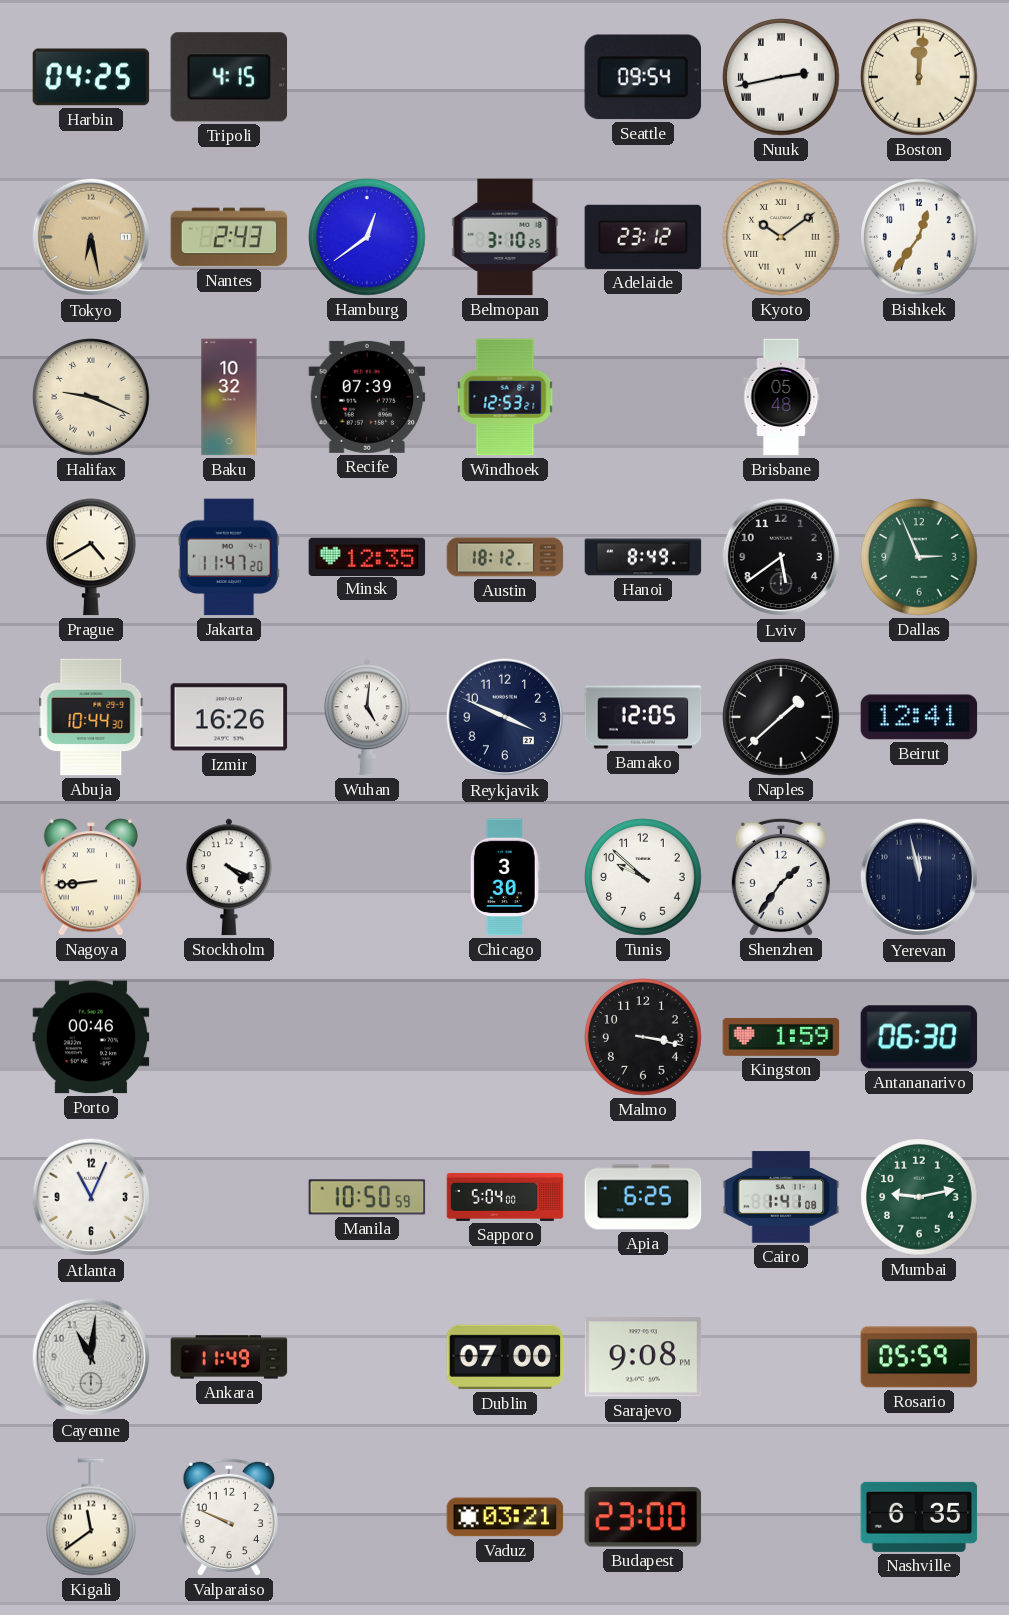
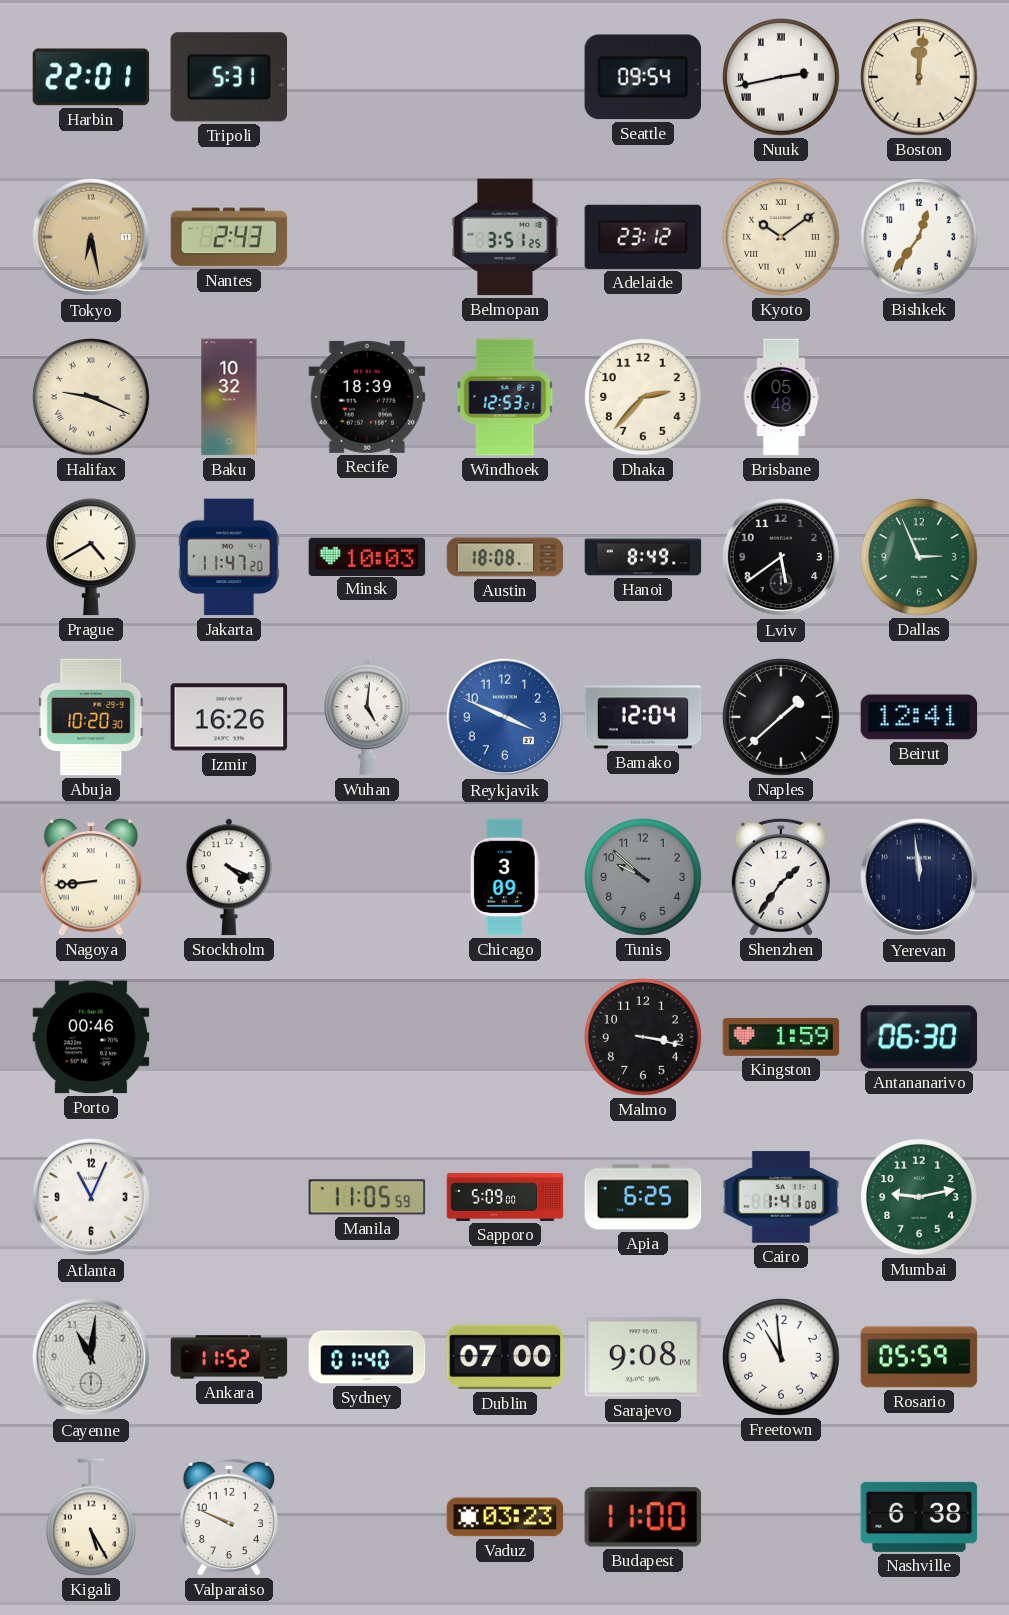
Harbin: 04:25 -> 22:01
Tripoli: 4:15 -> 5:31
Hamburg: 12:39 -> none
Belmopan: 3:10 -> 3:51
Recife: 07:39 -> 18:39
Dhaka: none -> 2:37
Minsk: 12:35 -> 10:03
Austin: 18:12 -> 18:08
Abuja: 10:44 -> 10:20
Reykjavik dial: navy -> blue
Bamako: 12:05 -> 12:04
Chicago: 3:30 -> 3:09
Tunis dial: white -> grey
Yerevan: 11:58 -> 11:59
Manila: 10:50 -> 11:05
Sapporo: 5:04 -> 5:09
Ankara: 11:49 -> 11:52
Sydney: none -> 01:40
Freetown: none -> 10:59
Kigali: 11:39 -> 5:25
Vaduz: 03:21 -> 03:23
Budapest: 23:00 -> 11:00
Nashville: 6:35 -> 6:38
